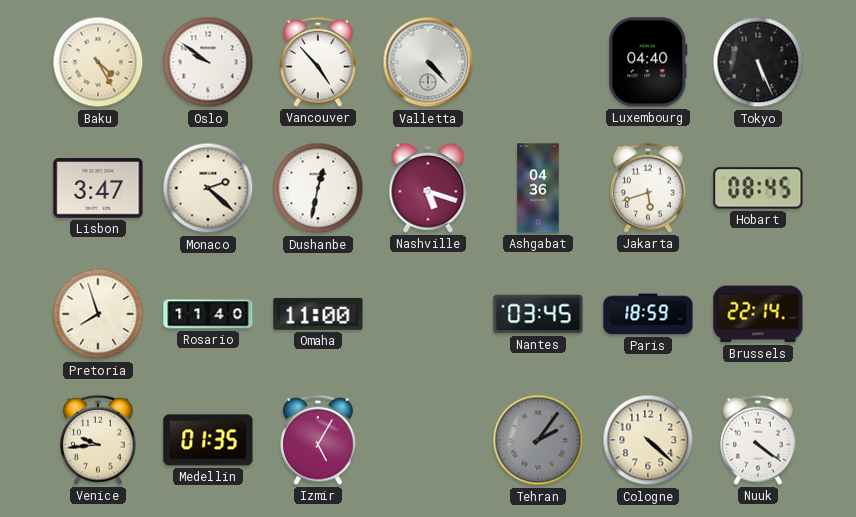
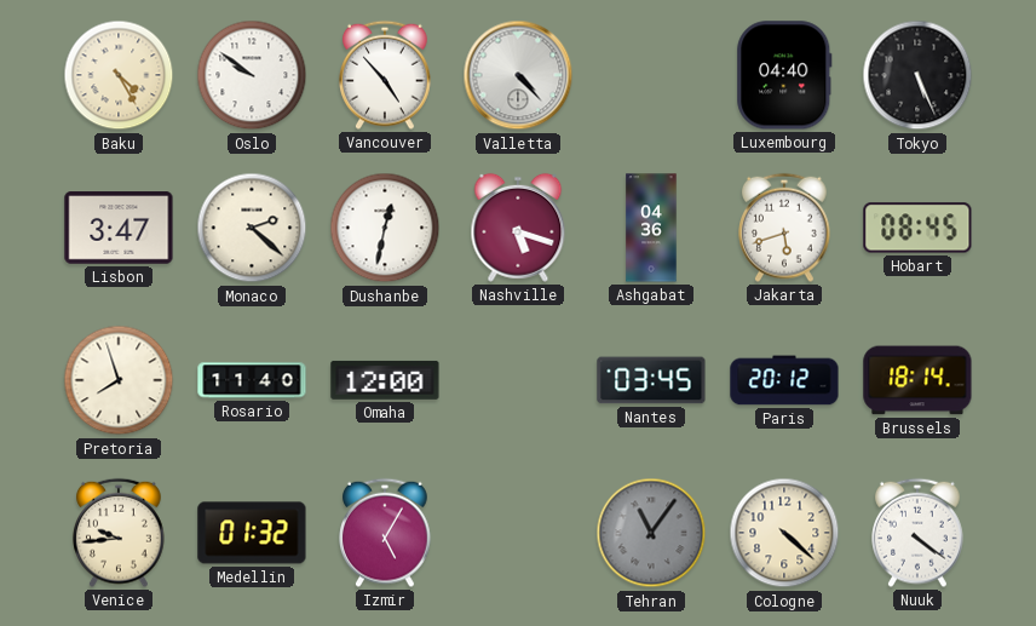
Omaha: 11:00 -> 12:00
Paris: 18:59 -> 20:12
Brussels: 22:14 -> 18:14
Medellin: 01:35 -> 01:32
Tehran: 2:06 -> 11:06
